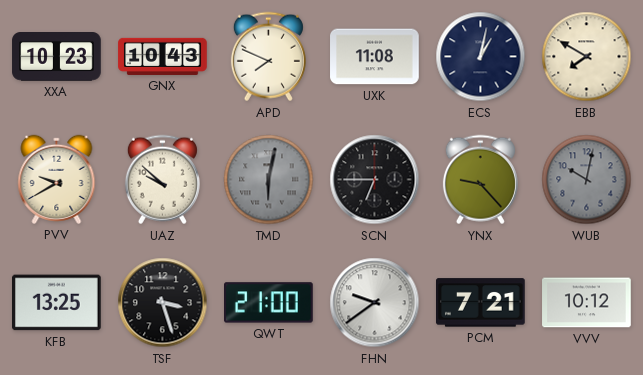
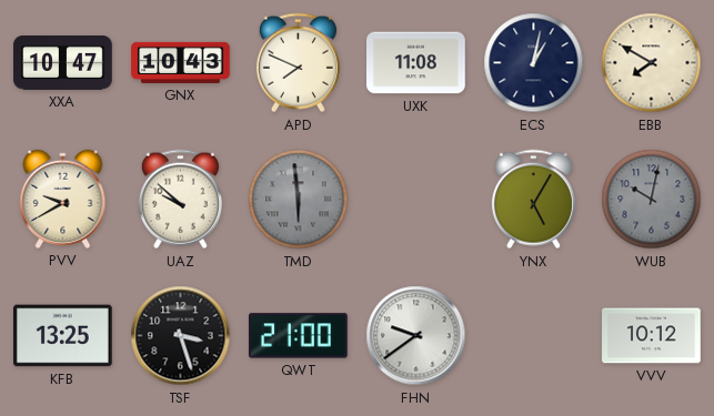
XXA: 10:23 -> 10:47
TMD: 6:02 -> 5:59
SCN: 6:45 -> none
YNX: 9:23 -> 5:05
PCM: 7:21 -> none
